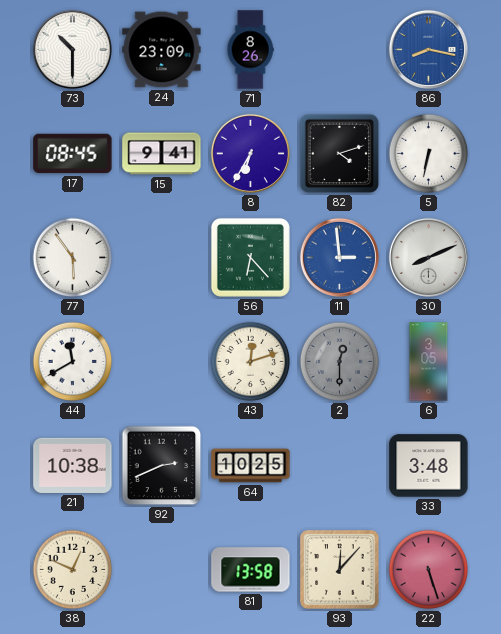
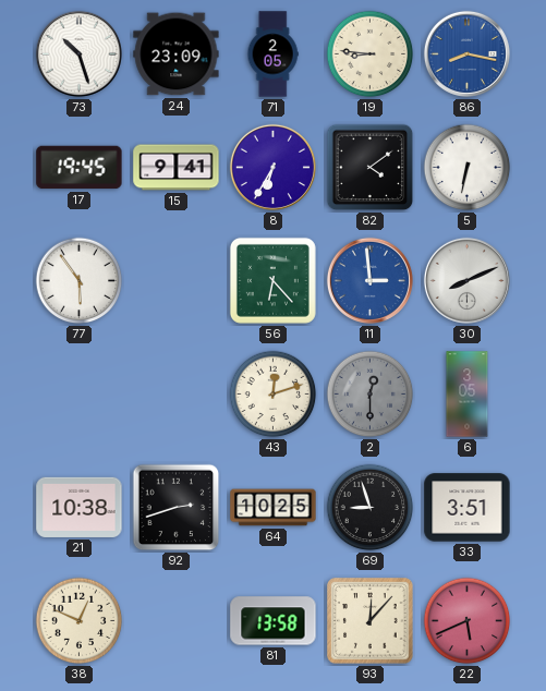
73: 10:30 -> 10:27
71: 8:26 -> 2:05
19: none -> 8:46
17: 08:45 -> 19:45
82: 4:12 -> 4:09
44: 11:40 -> none
92: 2:41 -> 2:42
69: none -> 8:57
33: 3:48 -> 3:51
22: 5:27 -> 5:41
